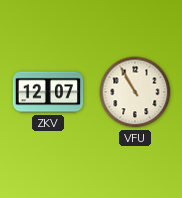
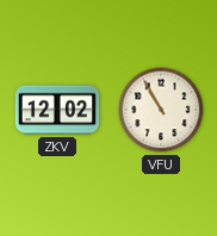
ZKV: 12:07 -> 12:02
